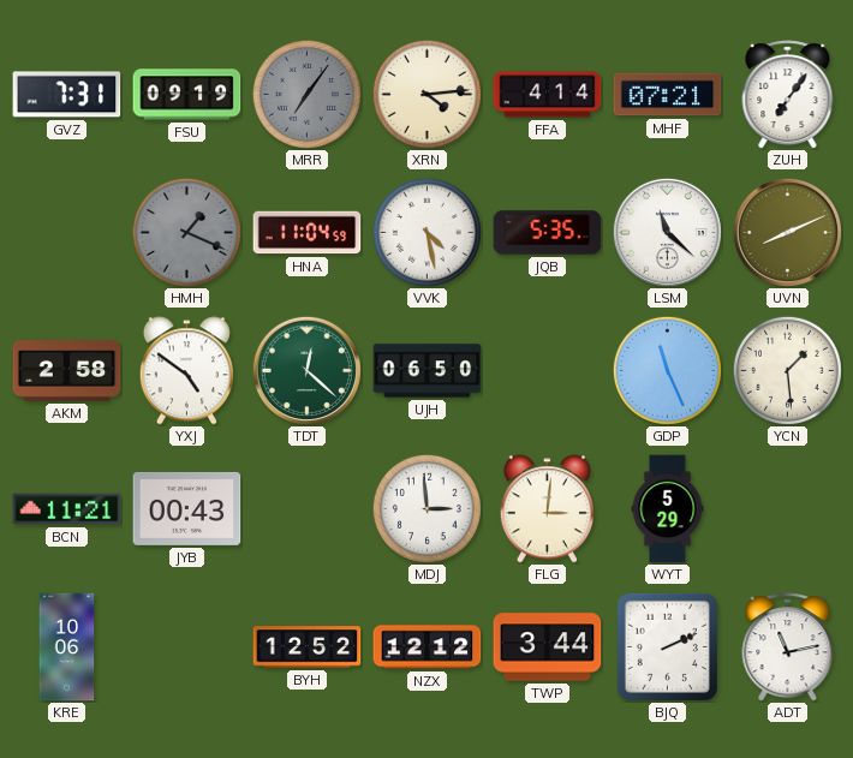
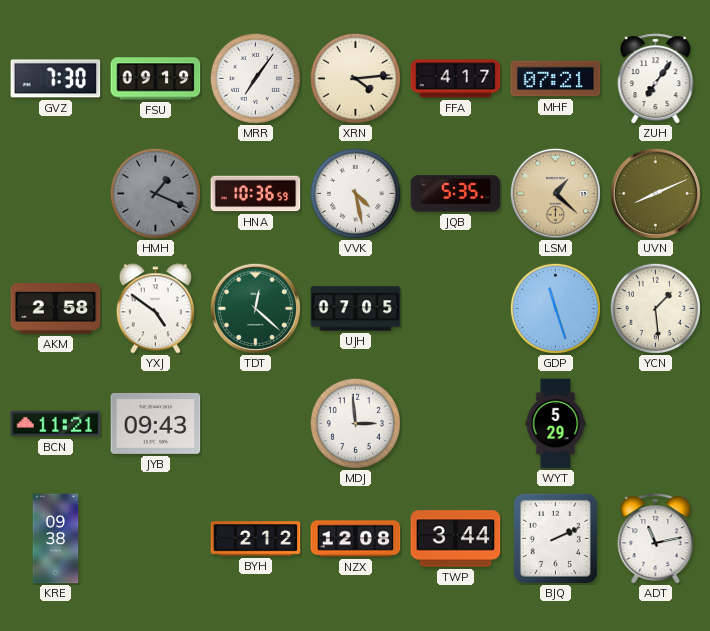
GVZ: 7:31 -> 7:30
MRR dial: grey -> white
FFA: 4:14 -> 4:17
HNA: 11:04 -> 10:36
LSM: 11:22 -> 1:22
LSM dial: white -> champagne
UJH: 06:50 -> 07:05
GDP: 11:26 -> 11:27
JYB: 00:43 -> 09:43
FLG: 3:01 -> none
KRE: 10:06 -> 09:38
BYH: 12:52 -> 2:12
NZX: 12:12 -> 12:08
